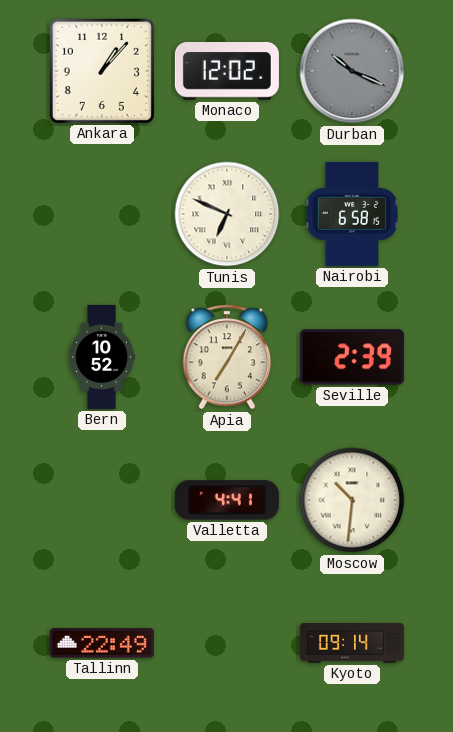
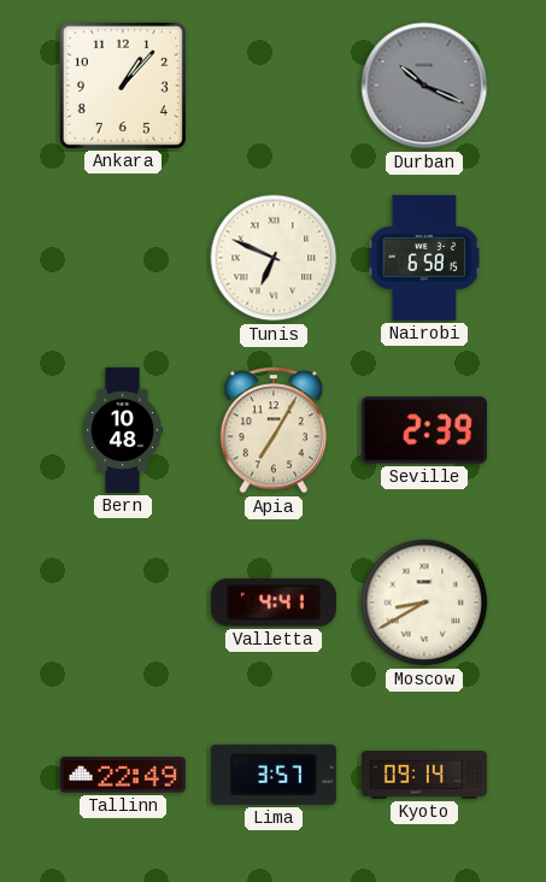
Monaco: 12:02 -> none
Bern: 10:52 -> 10:48
Moscow: 10:31 -> 8:40
Lima: none -> 3:57
